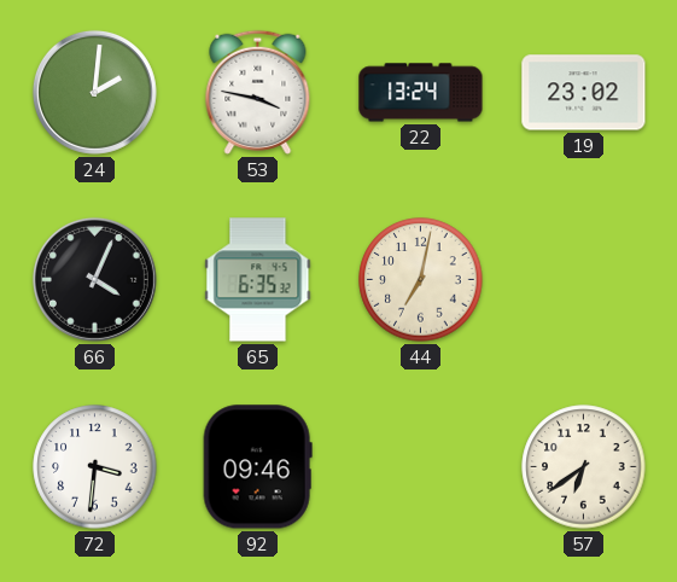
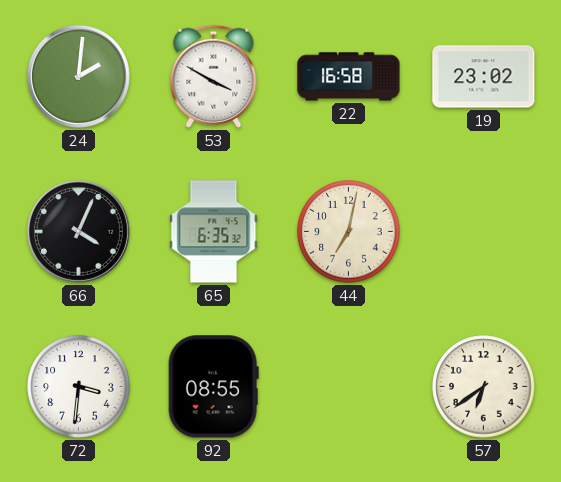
53: 3:47 -> 3:50
22: 13:24 -> 16:58
92: 09:46 -> 08:55
